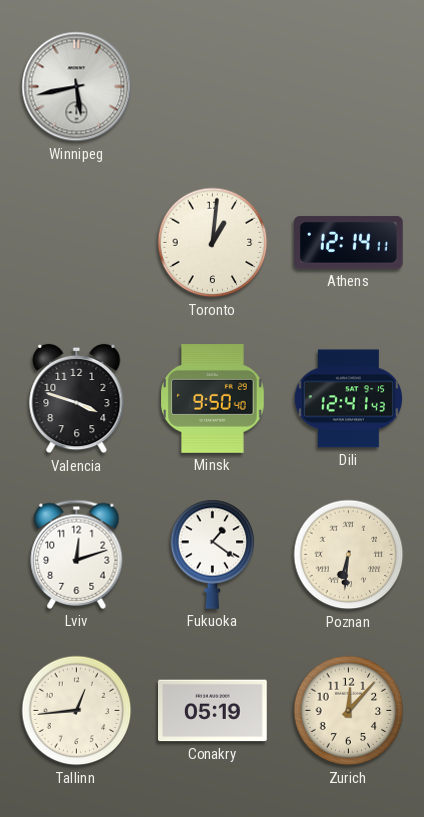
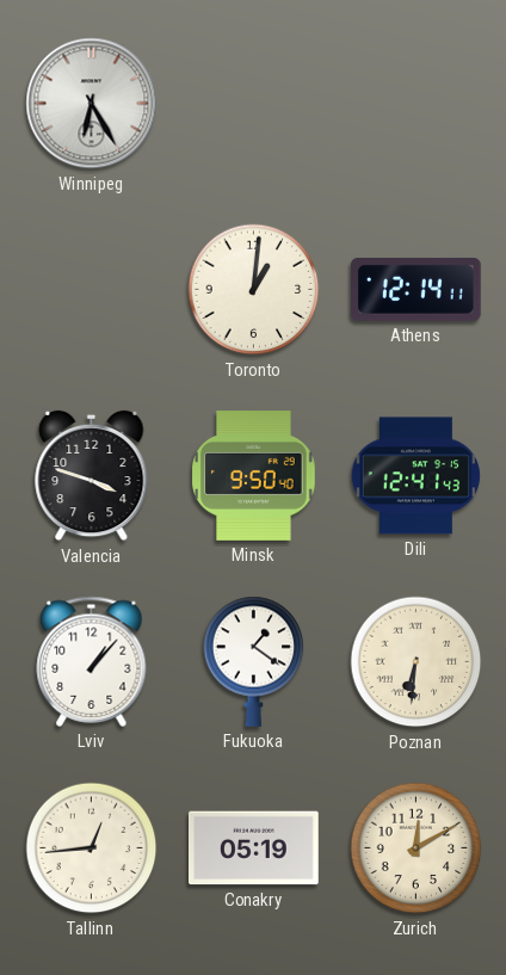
Winnipeg: 5:43 -> 6:25
Lviv: 12:12 -> 1:07
Zurich: 12:07 -> 12:10
